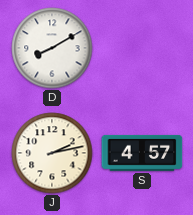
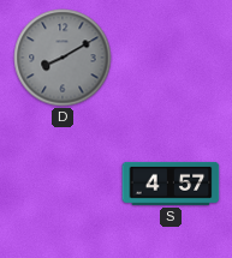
D dial: white -> grey
J: 2:13 -> none
